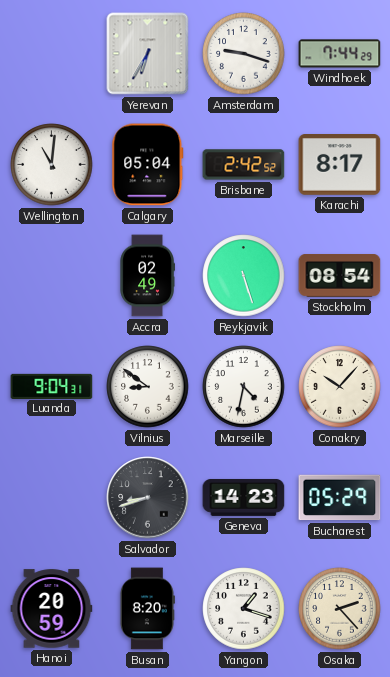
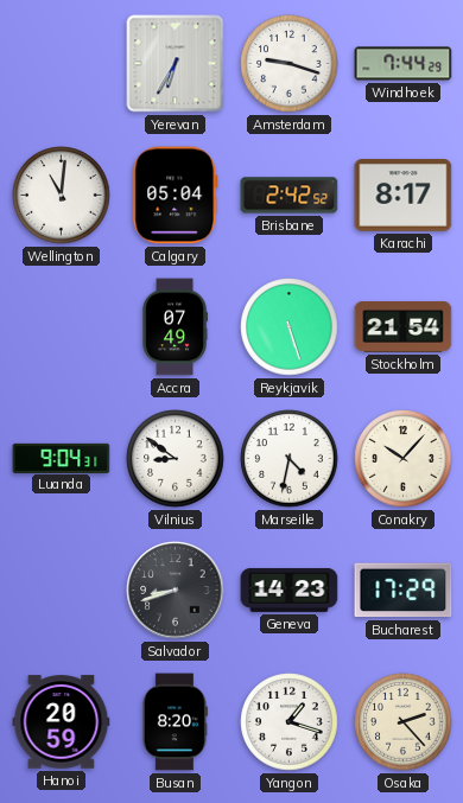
Accra: 02:49 -> 07:49
Stockholm: 08:54 -> 21:54
Bucharest: 05:29 -> 17:29
